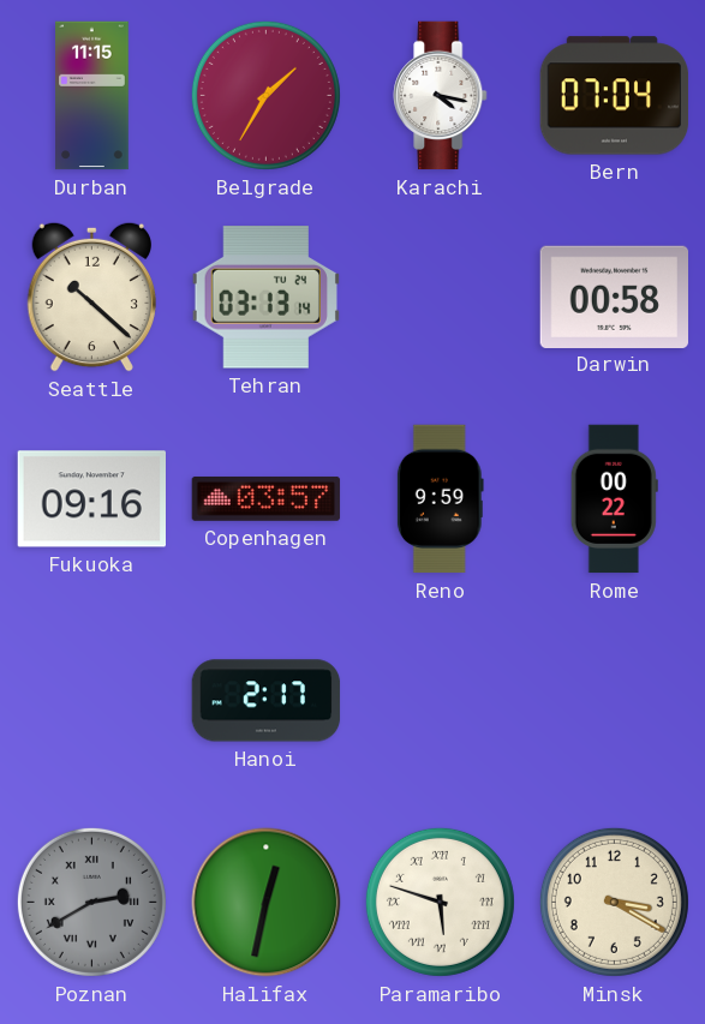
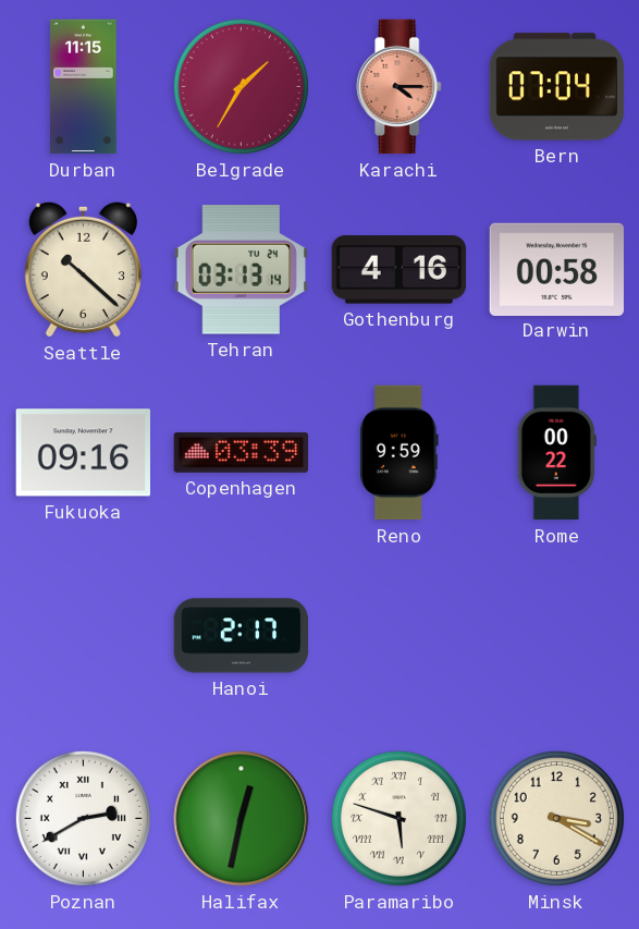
Karachi: 4:17 -> 4:15
Karachi dial: white -> salmon
Gothenburg: none -> 4:16
Copenhagen: 03:57 -> 03:39
Poznan dial: grey -> white
